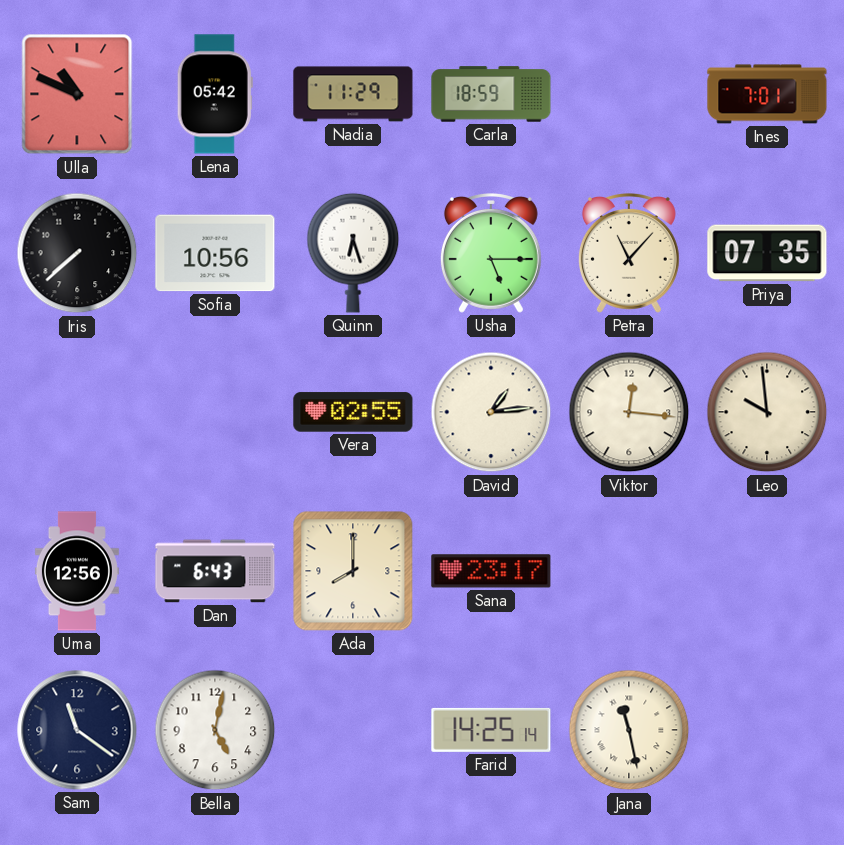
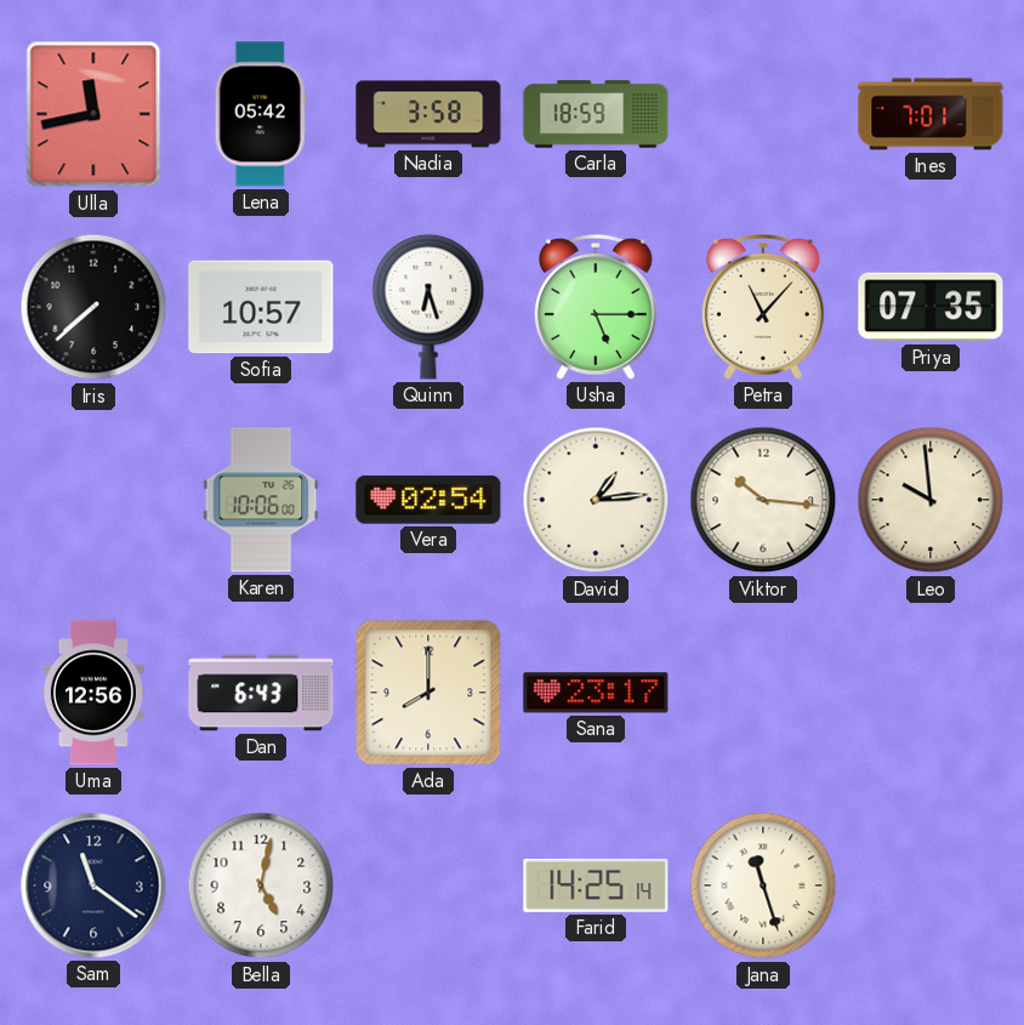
Ulla: 10:49 -> 11:43
Nadia: 11:29 -> 3:58
Sofia: 10:56 -> 10:57
Karen: none -> 10:06
Vera: 02:55 -> 02:54
Viktor: 12:16 -> 10:16
Jana: 11:28 -> 11:27
